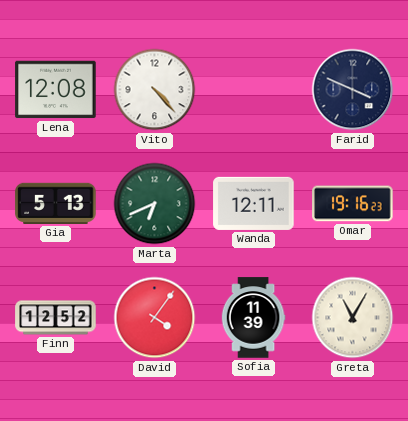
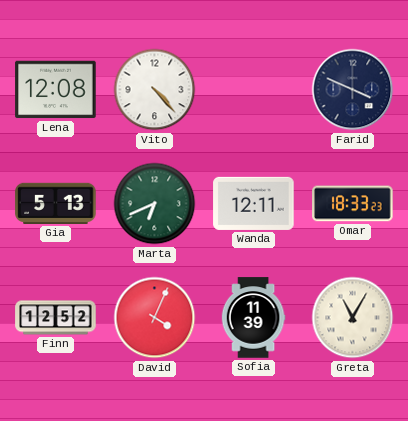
Omar: 19:16 -> 18:33
David: 4:06 -> 4:04
